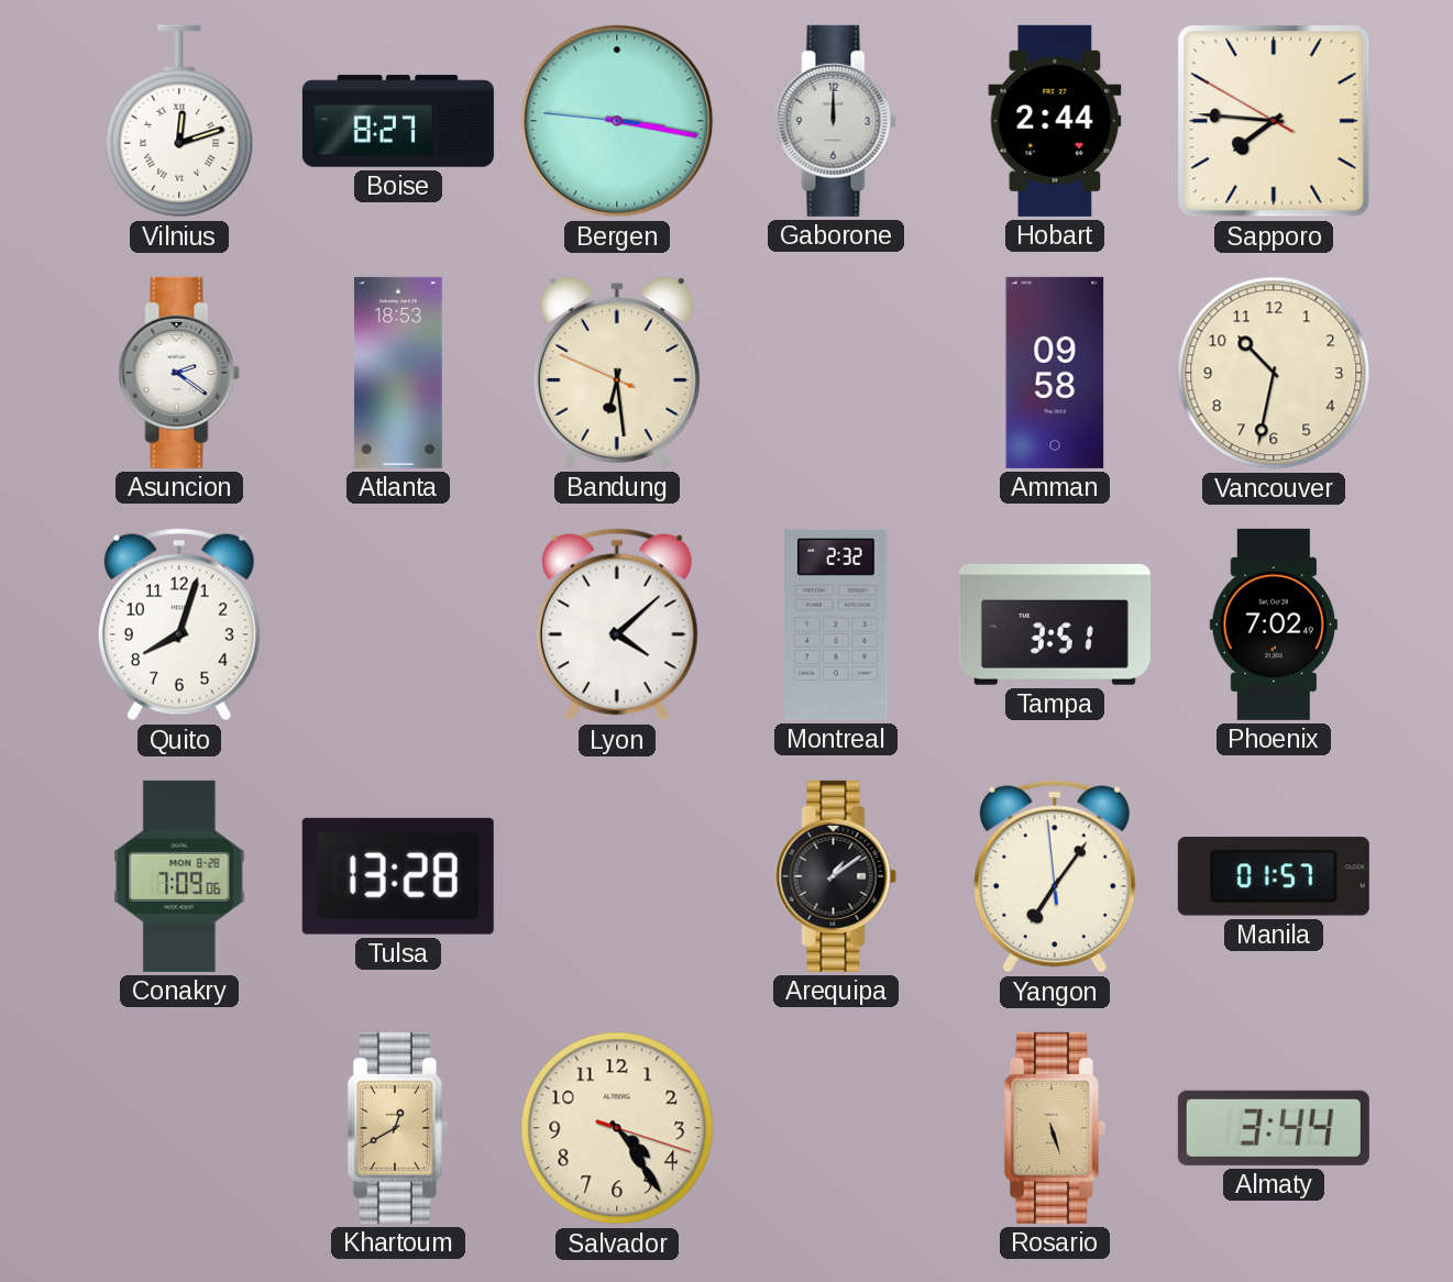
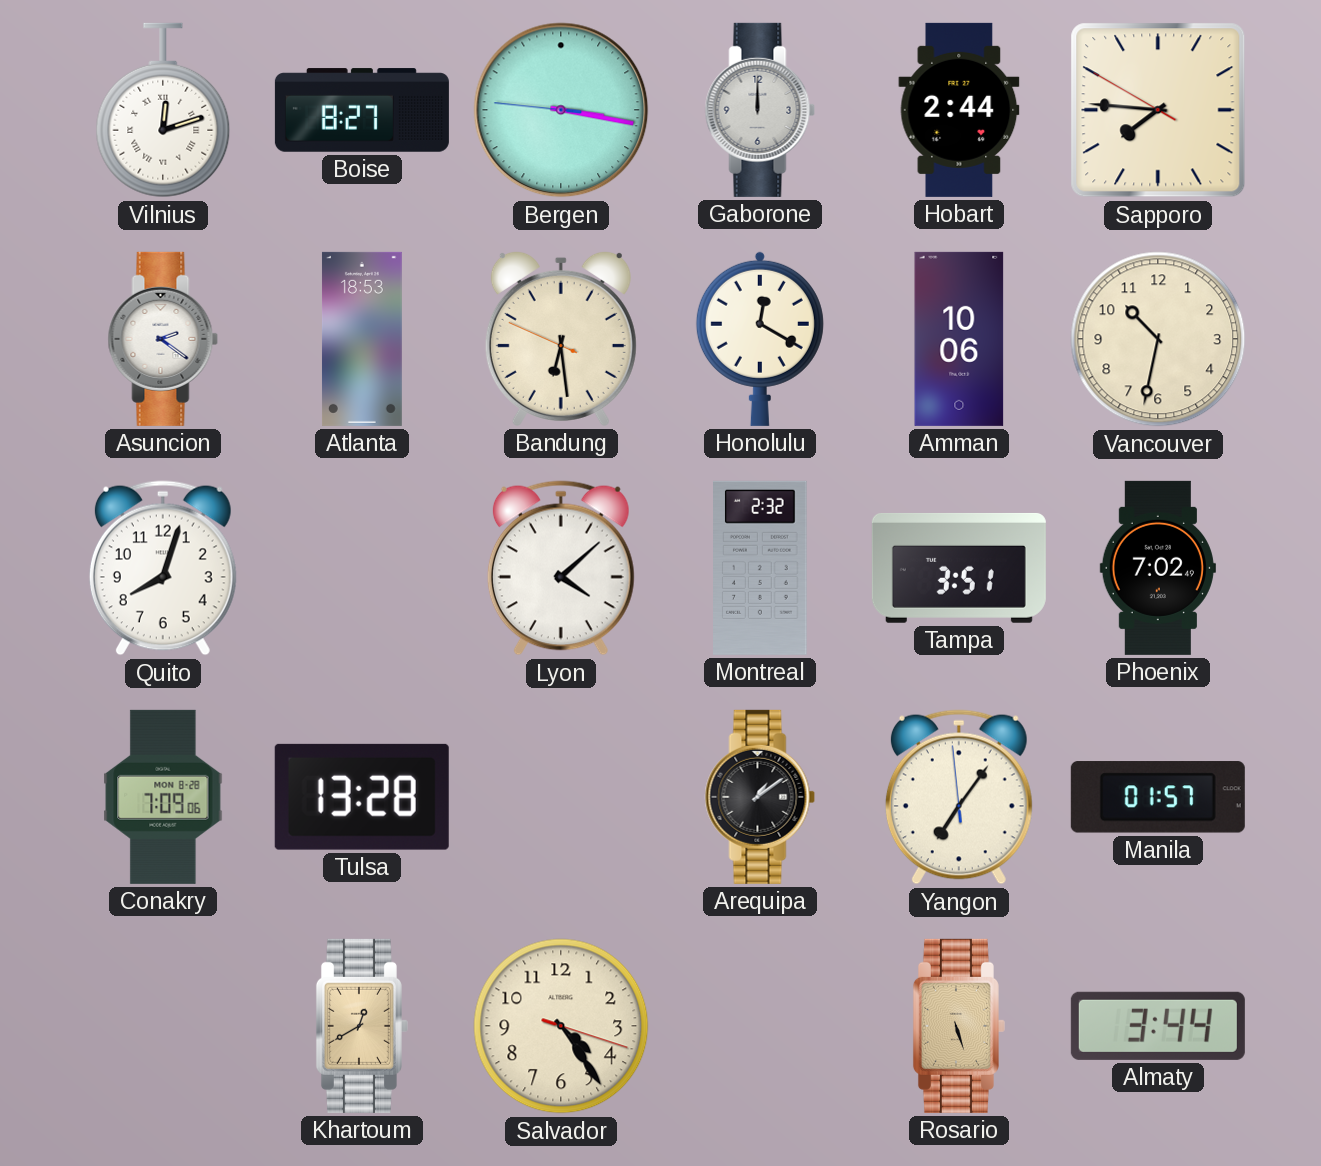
Honolulu: none -> 12:20
Amman: 09:58 -> 10:06
